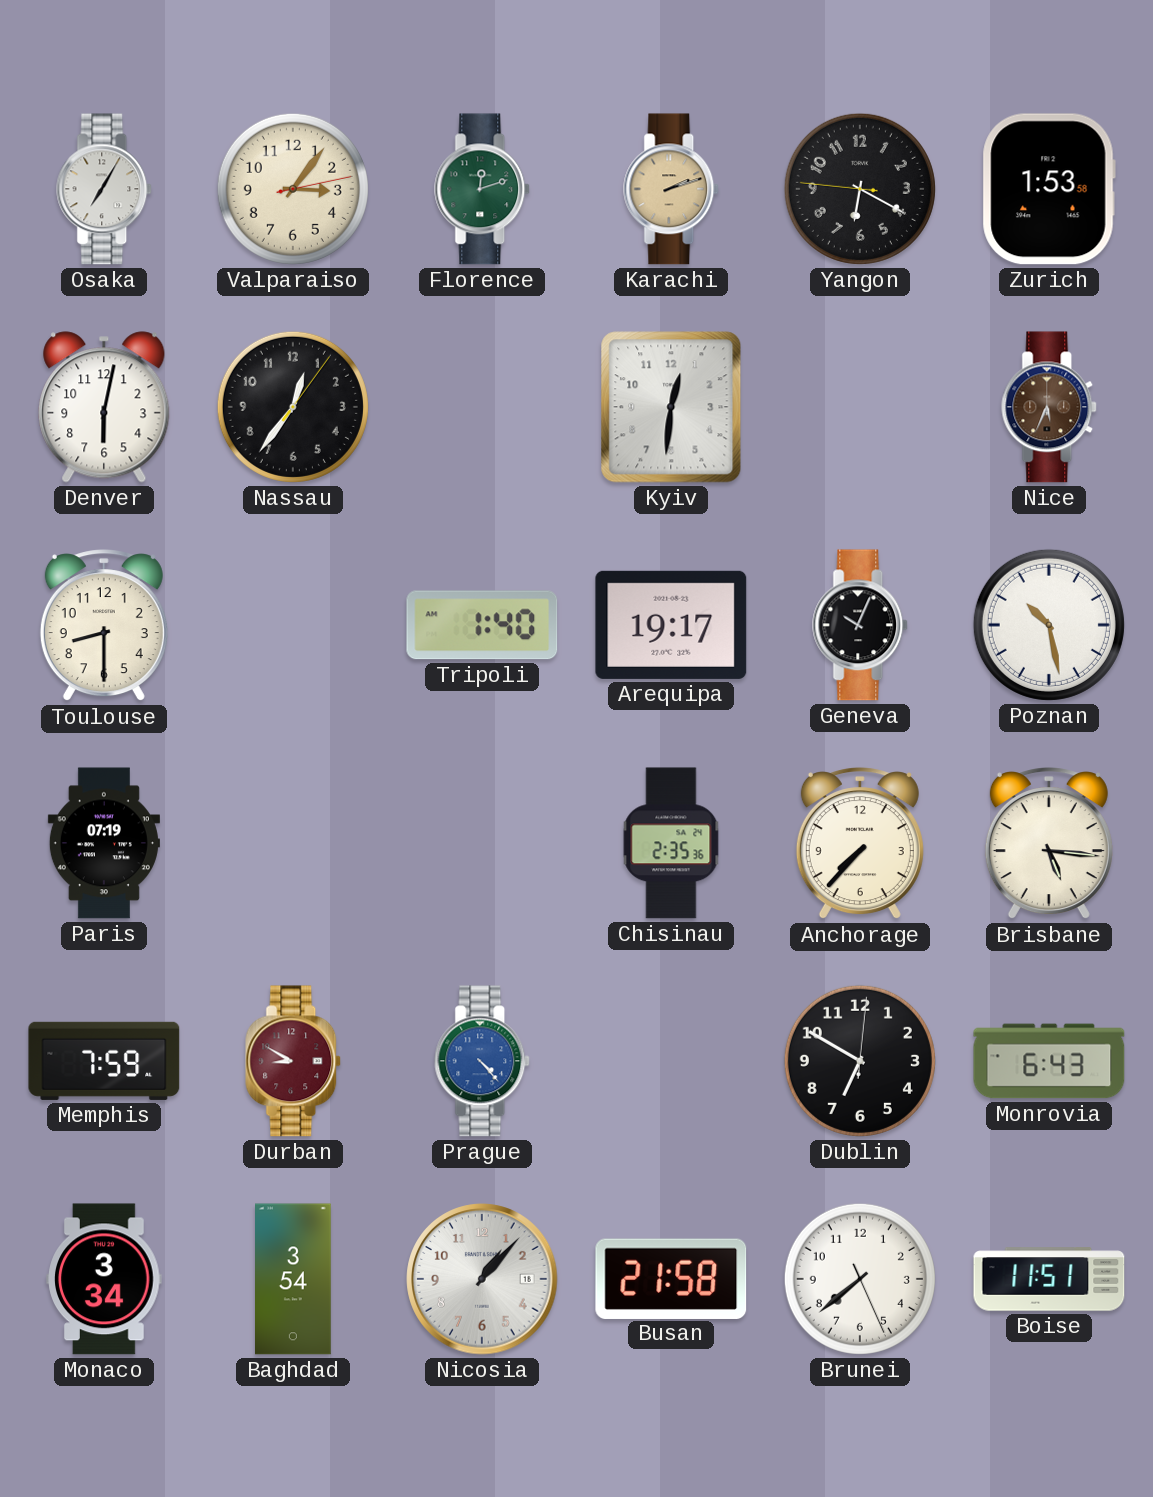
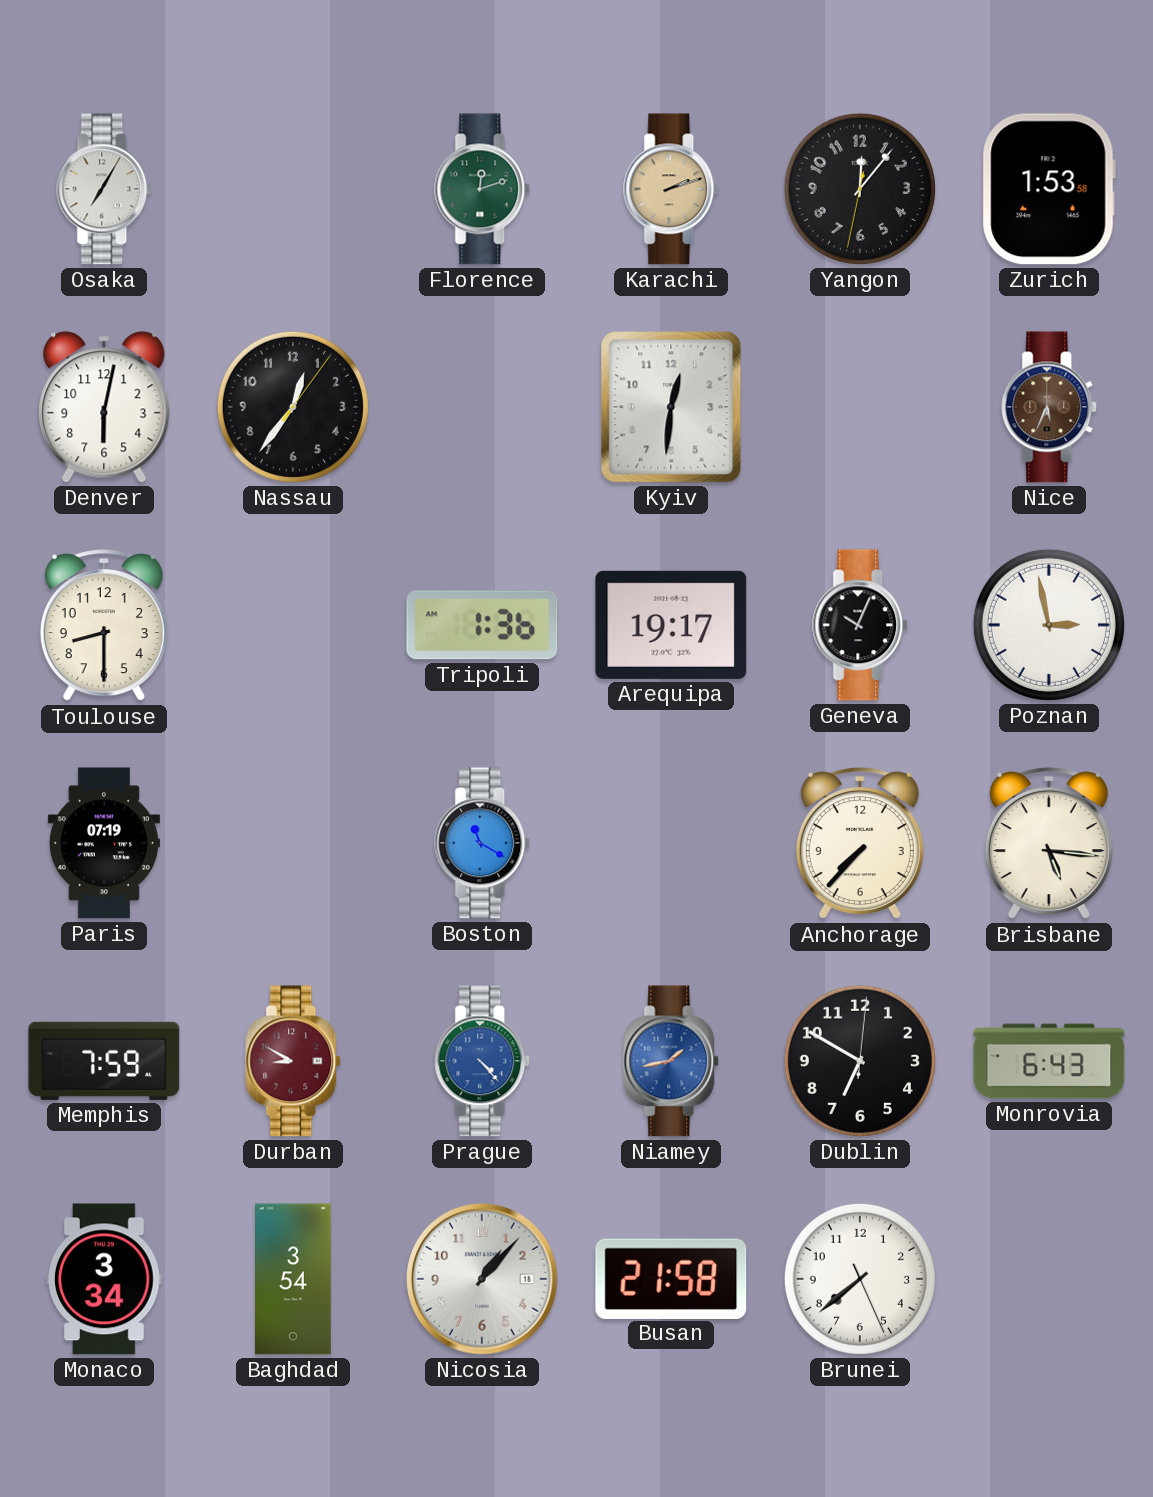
Valparaiso: 3:06 -> none
Yangon: 6:19 -> 12:06
Tripoli: 1:40 -> 1:36
Poznan: 10:28 -> 2:58
Boston: none -> 11:20
Chisinau: 2:35 -> none
Niamey: none -> 1:43
Boise: 11:51 -> none
